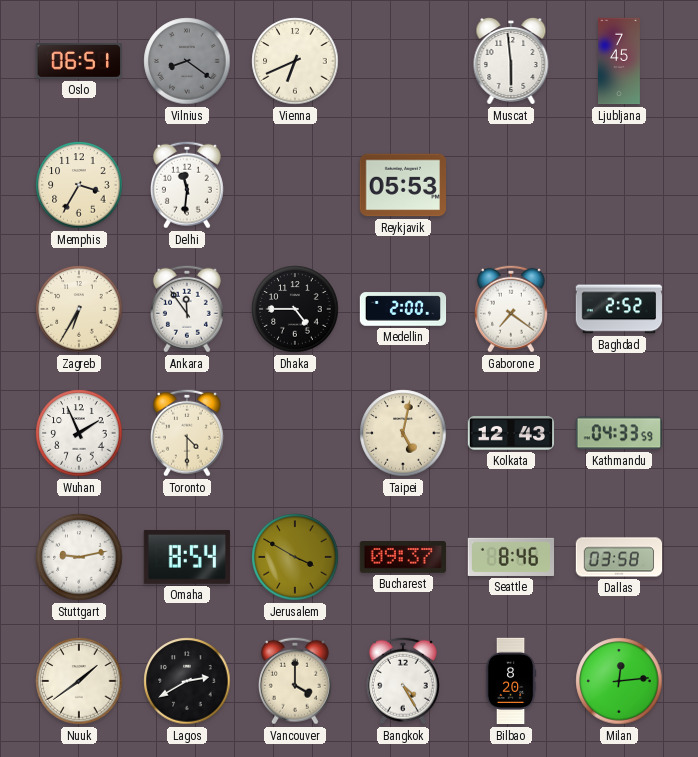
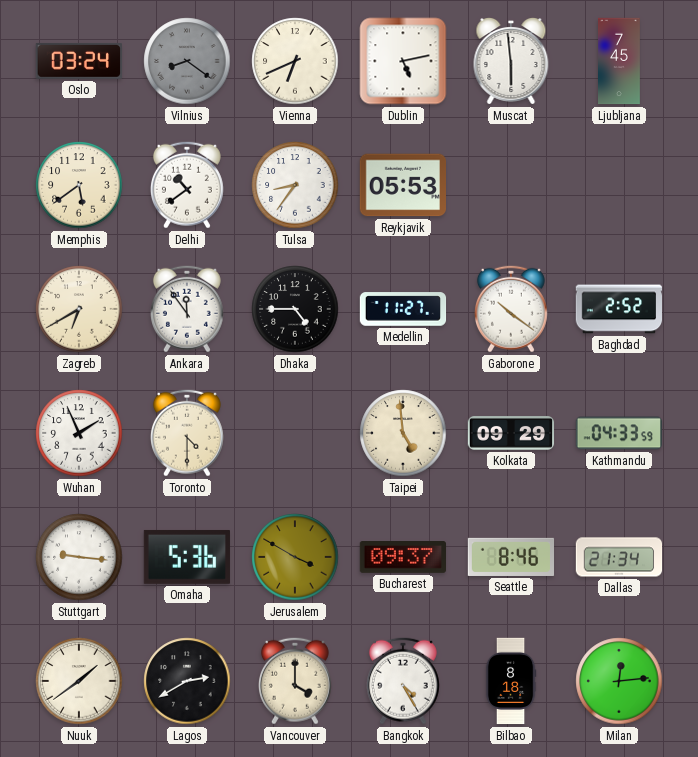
Oslo: 06:51 -> 03:24
Dublin: none -> 5:13
Memphis: 3:35 -> 5:39
Delhi: 11:31 -> 10:39
Tulsa: none -> 8:36
Zagreb: 6:35 -> 6:40
Medellin: 2:00 -> 11:27
Gaborone: 7:21 -> 10:21
Taipei: 5:02 -> 4:59
Kolkata: 12:43 -> 09:29
Stuttgart: 9:13 -> 9:16
Omaha: 8:54 -> 5:36
Dallas: 03:58 -> 21:34
Bilbao: 8:20 -> 8:18
